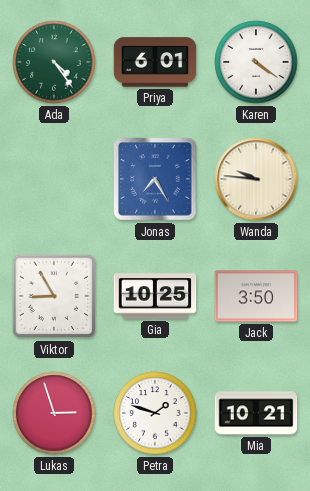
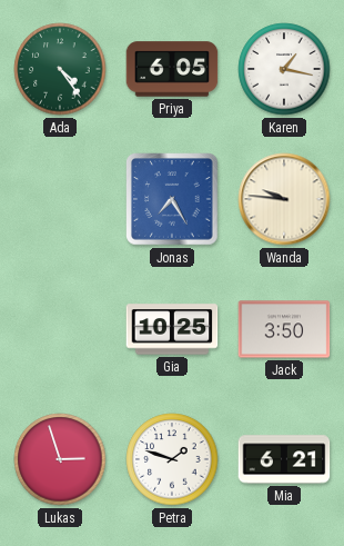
Priya: 6:01 -> 6:05
Karen: 4:21 -> 1:17
Viktor: 8:55 -> none
Mia: 10:21 -> 6:21
